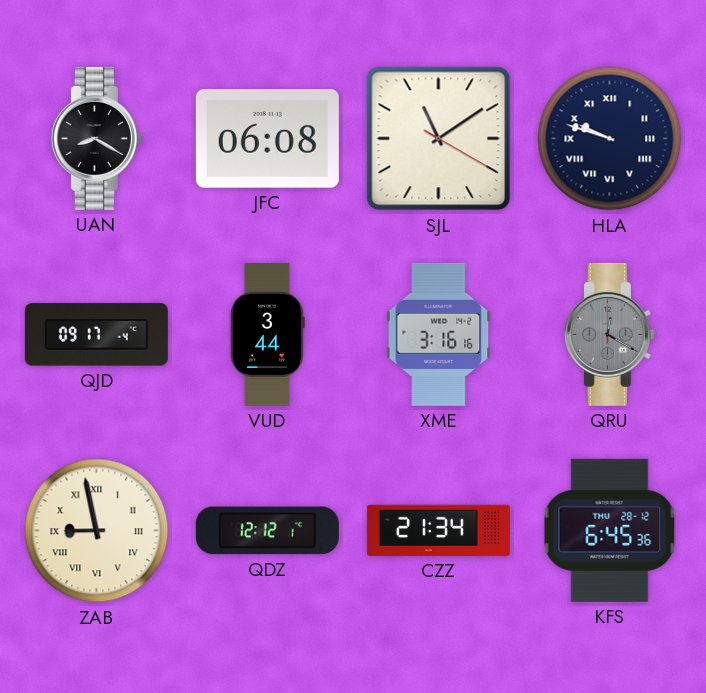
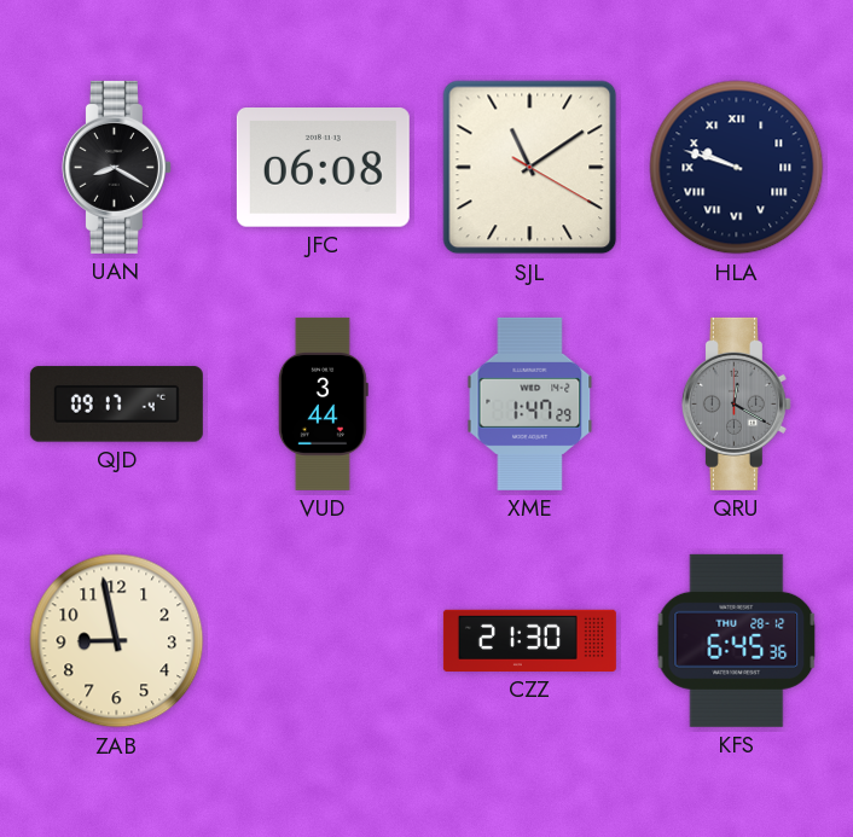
XME: 3:16 -> 1:47
ZAB numerals: Roman -> Arabic
QDZ: 12:12 -> none
CZZ: 21:34 -> 21:30
